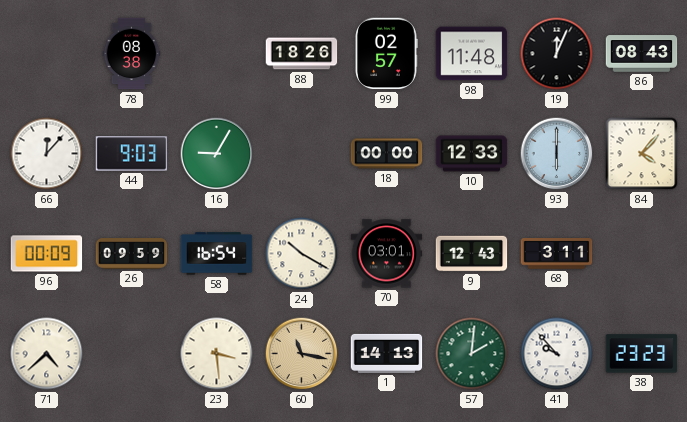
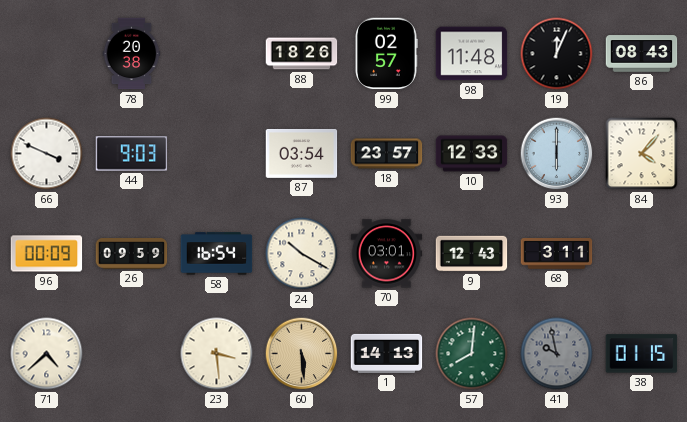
78: 08:38 -> 20:38
66: 12:07 -> 3:49
16: 9:05 -> none
87: none -> 03:54
18: 00:00 -> 23:57
60: 11:17 -> 5:29
57: 2:01 -> 8:01
41: 9:53 -> 9:58
41 dial: white -> grey
38: 23:23 -> 01:15
